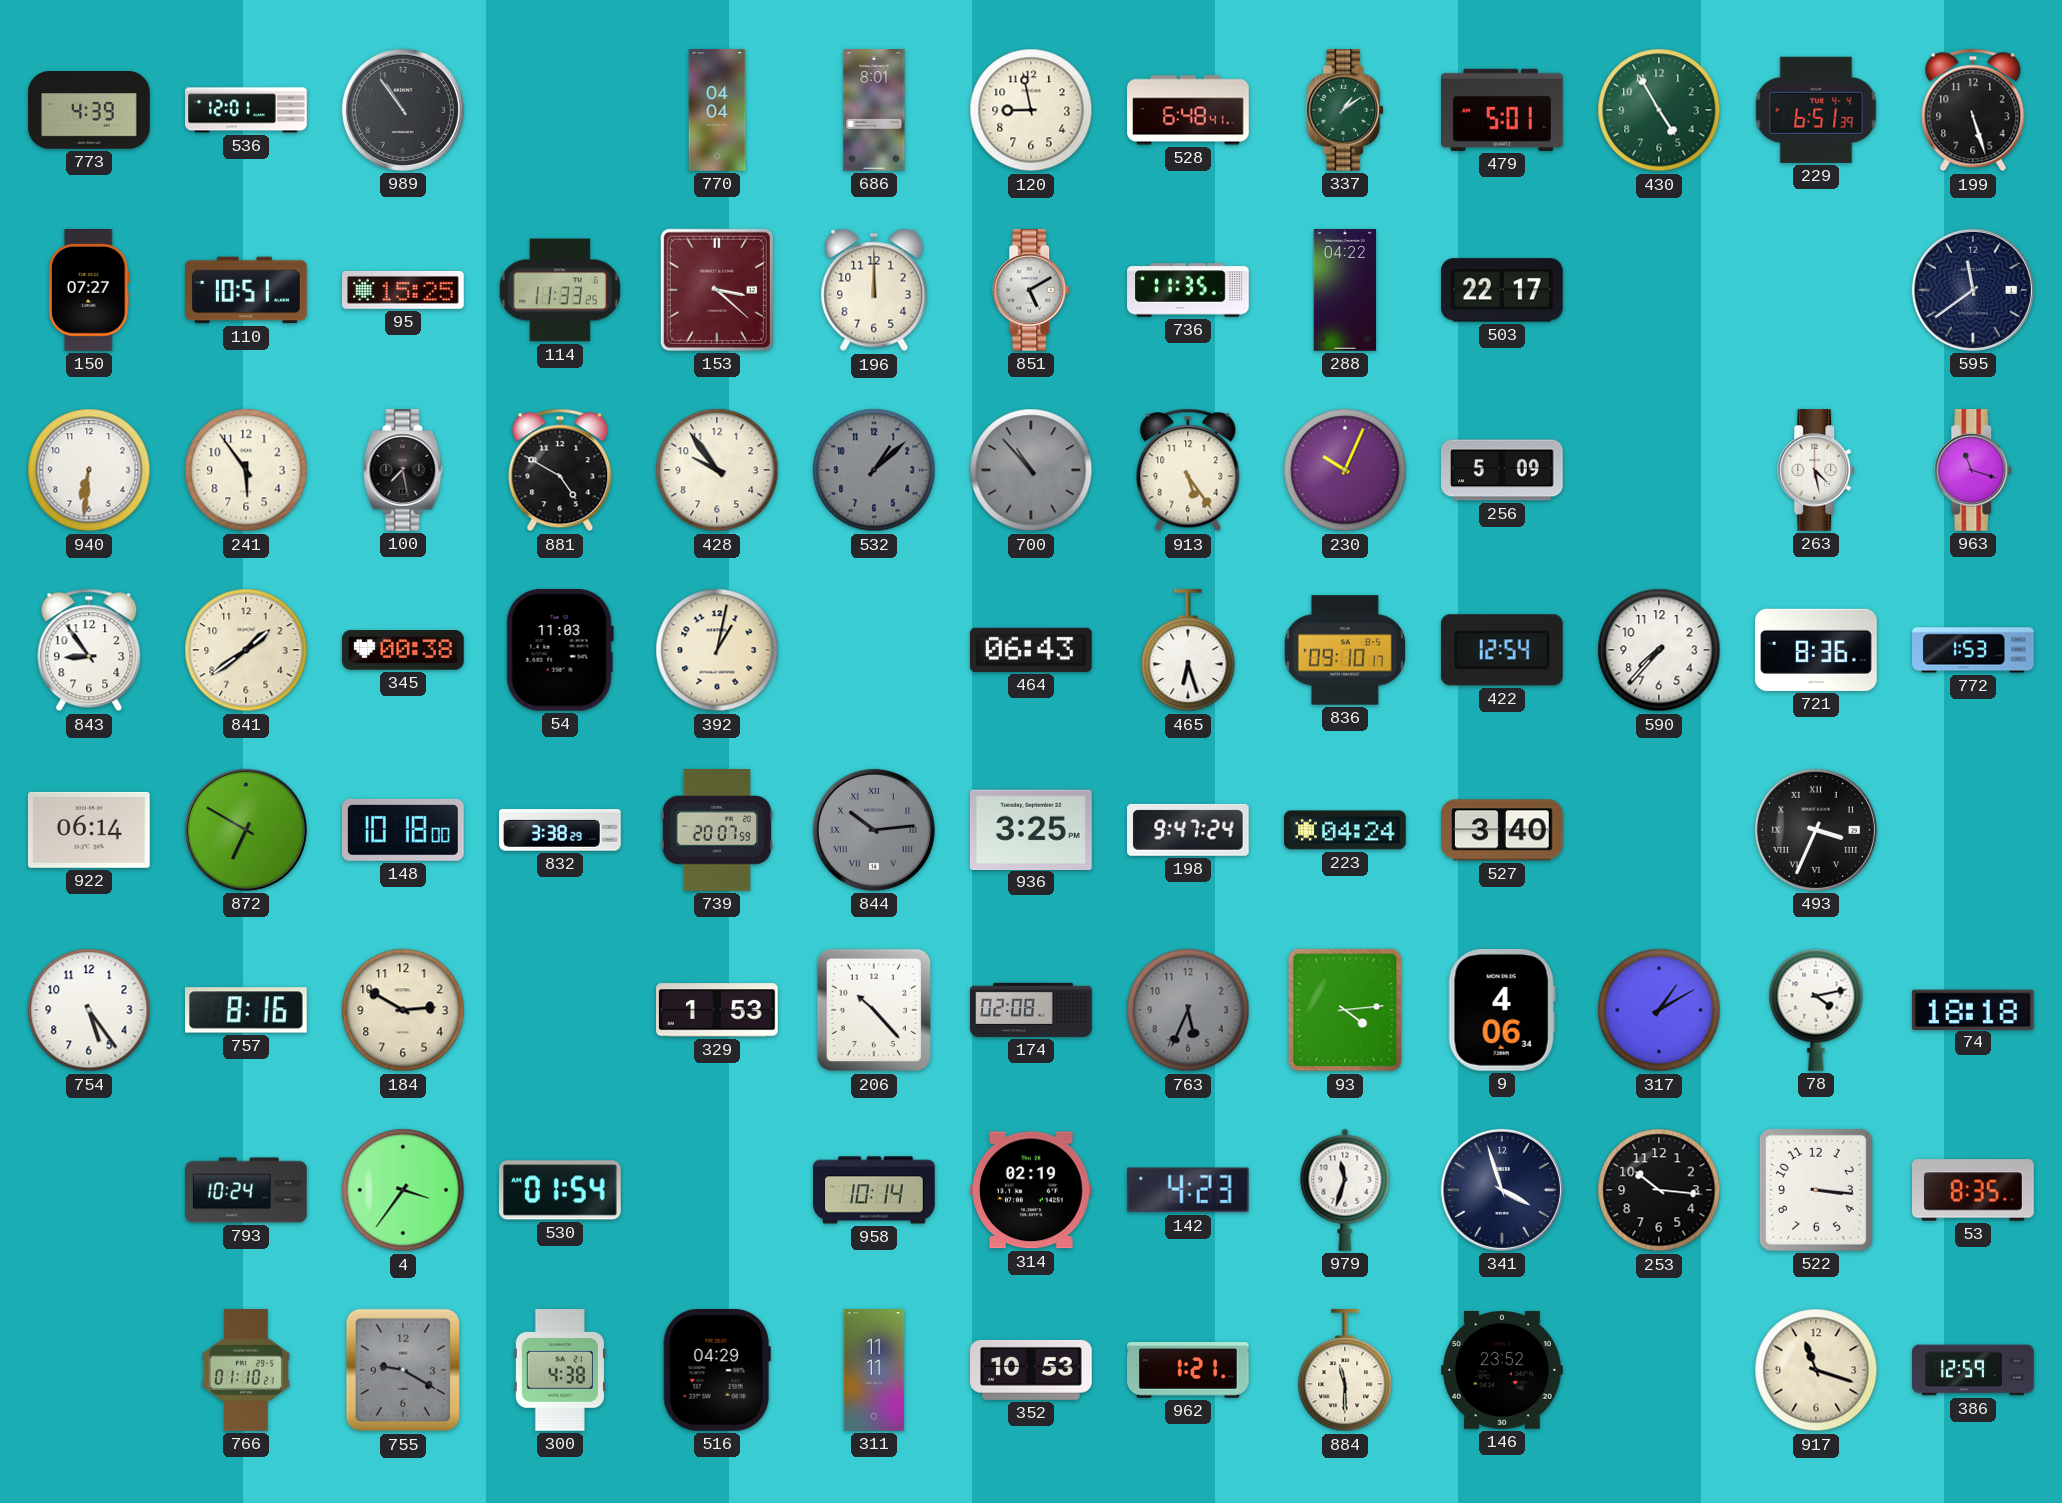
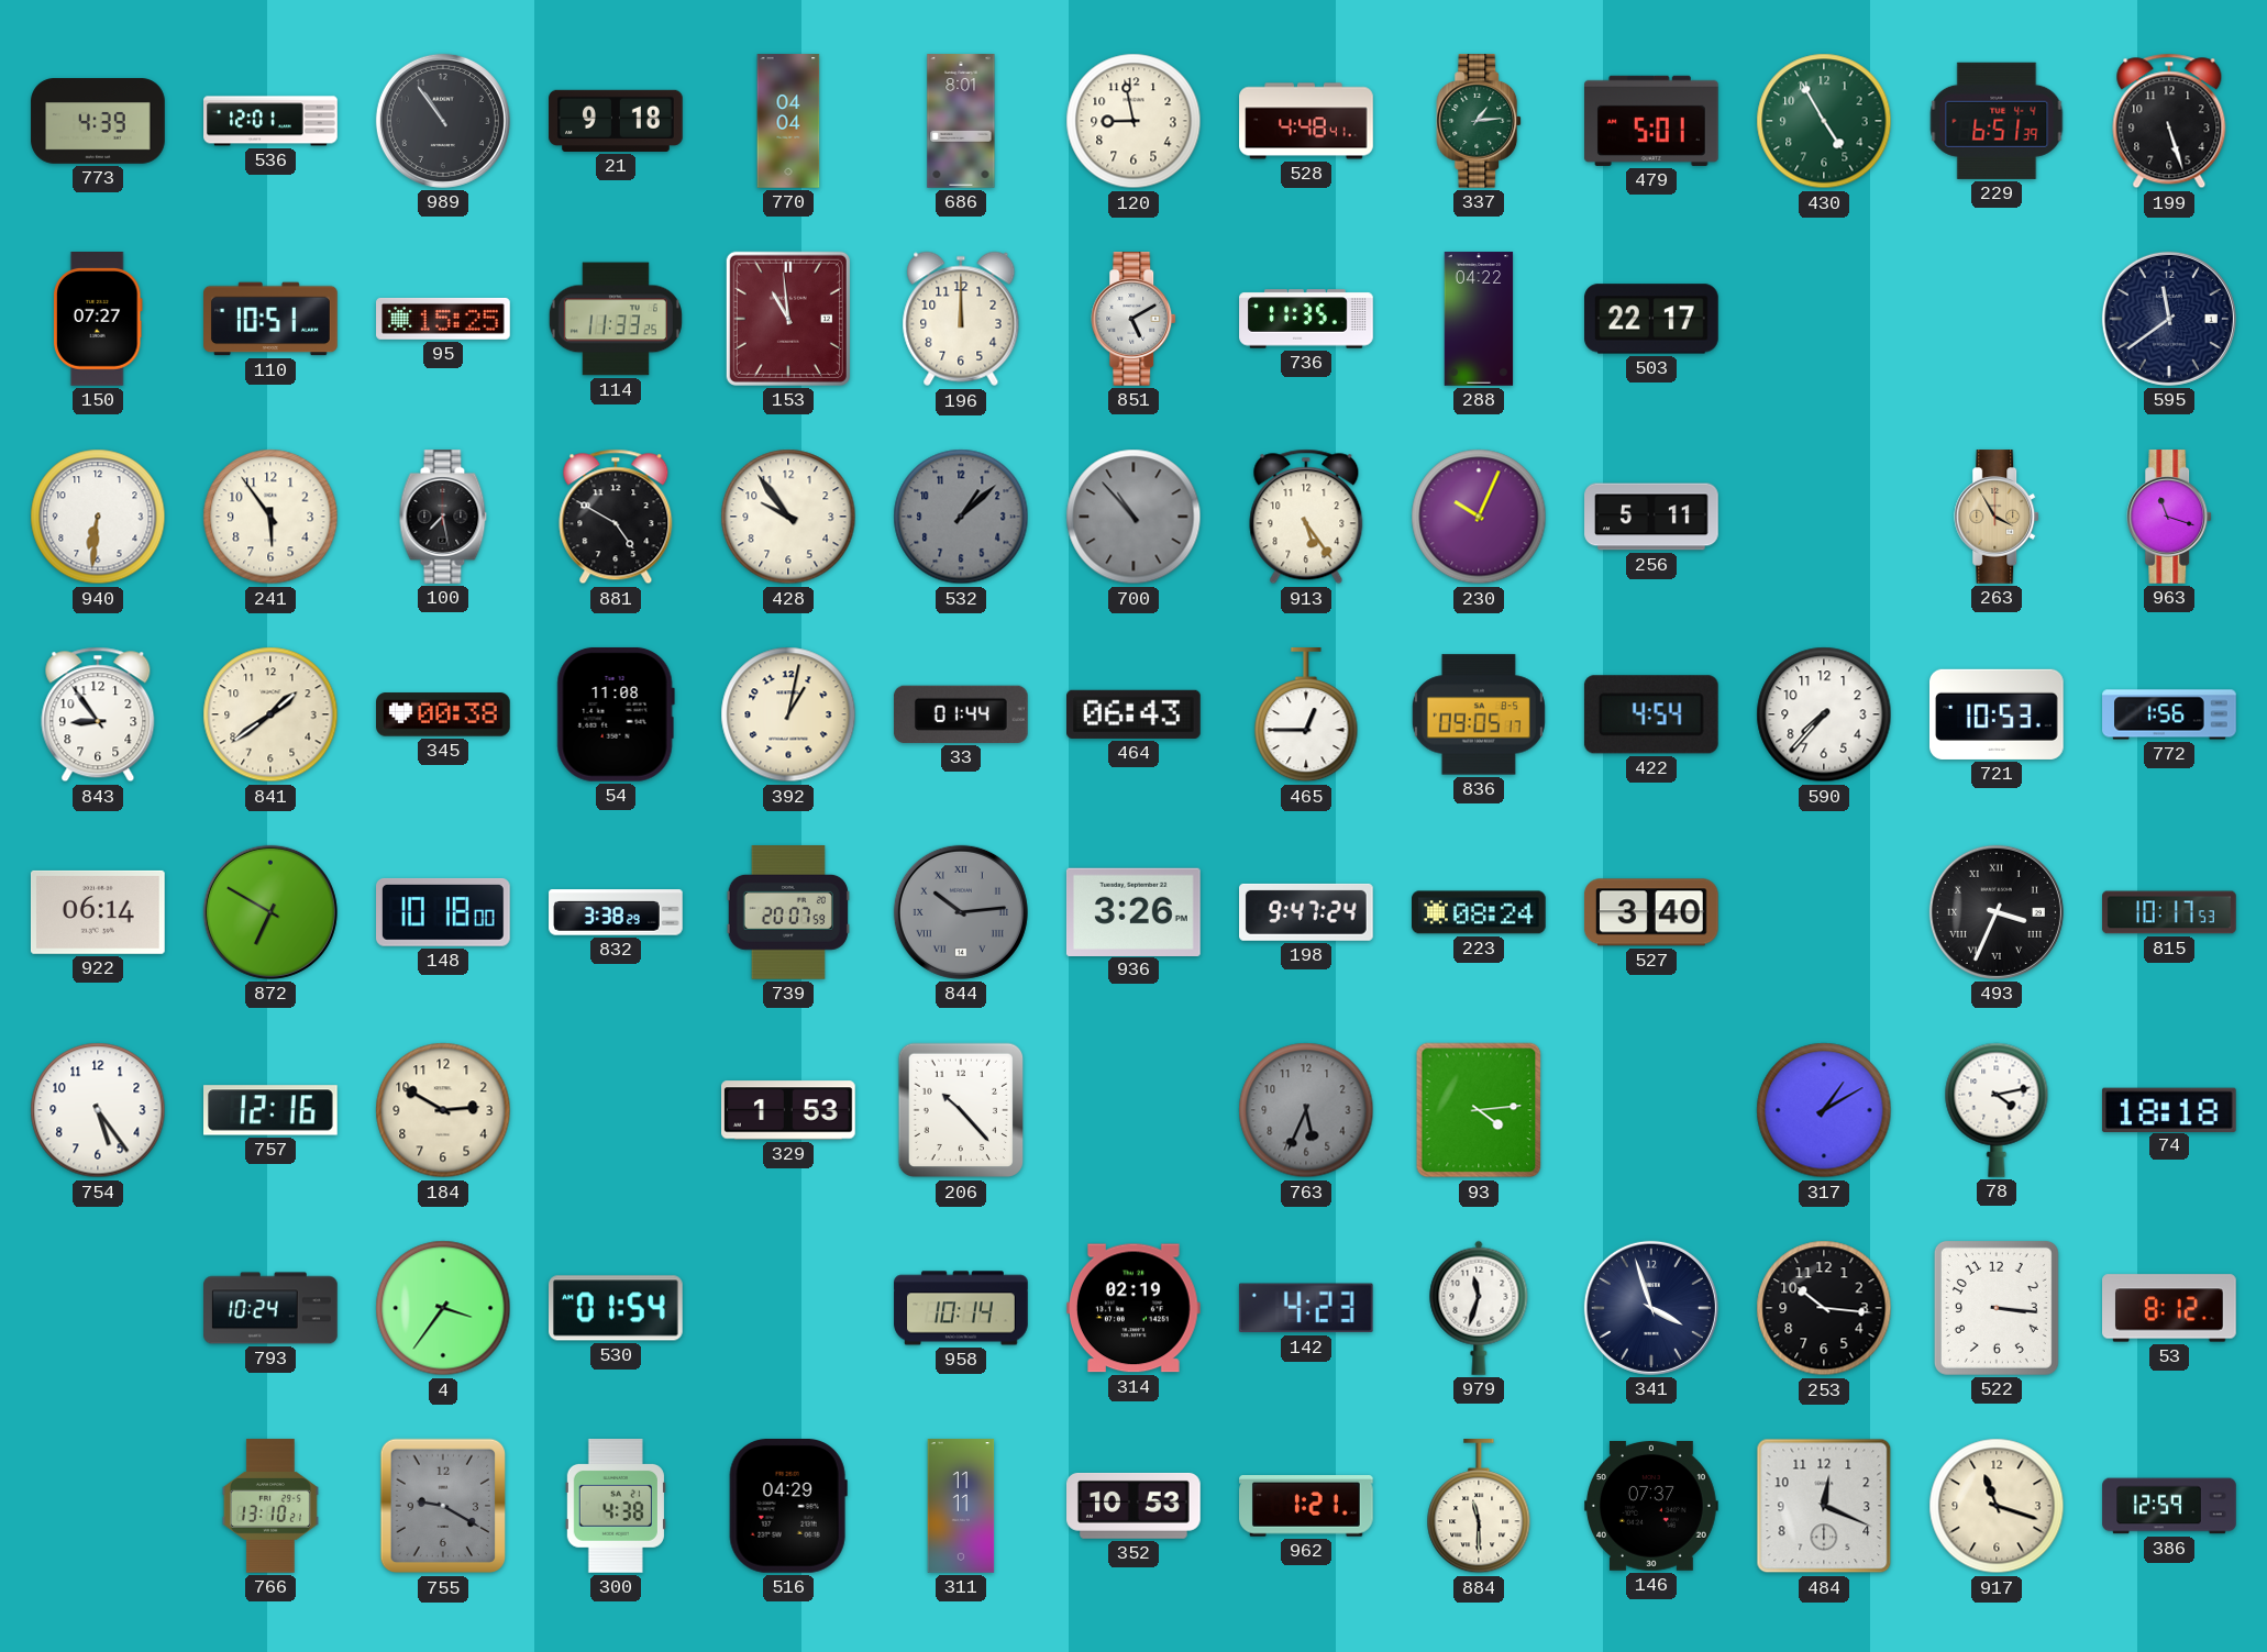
21: none -> 9:18
528: 6:48 -> 4:48
337: 1:09 -> 1:14
153: 3:22 -> 10:59
256: 5:09 -> 5:11
263: 4:28 -> 3:55
263 dial: white -> champagne
54: 11:03 -> 11:08
33: none -> 01:44
465: 6:27 -> 12:45
836: 09:10 -> 09:05
422: 12:54 -> 4:54
721: 8:36 -> 10:53
772: 1:53 -> 1:56
936: 3:25 -> 3:26
223: 04:24 -> 08:24
815: none -> 10:17
757: 8:16 -> 12:16
174: 02:08 -> none
9: 4:06 -> none
53: 8:35 -> 8:12
766: 01:10 -> 13:10
146: 23:52 -> 07:37
484: none -> 12:19
